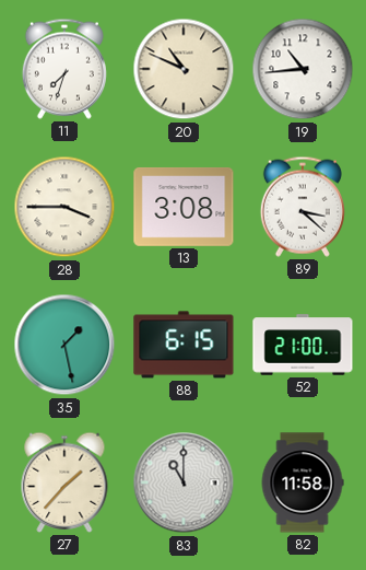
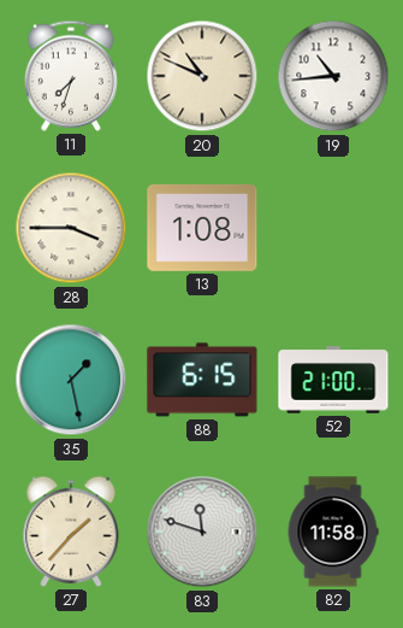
13: 3:08 -> 1:08
89: 3:22 -> none
83: 11:00 -> 11:48
